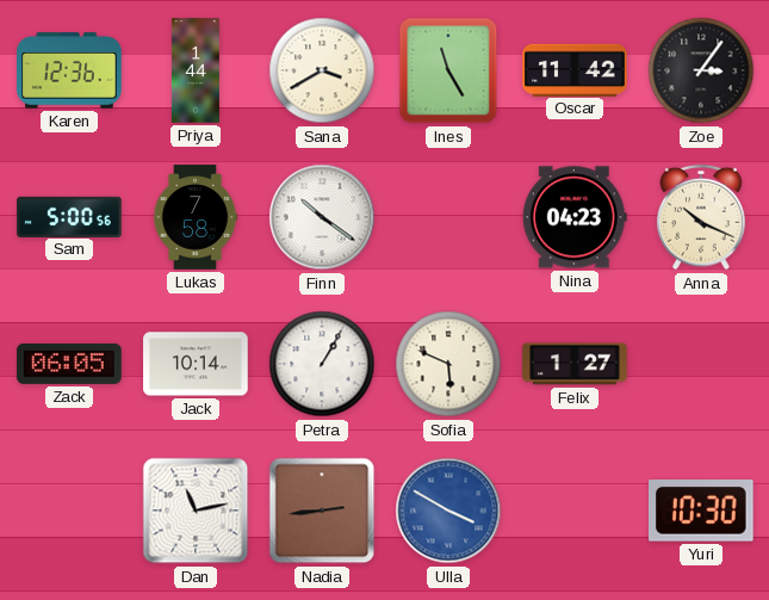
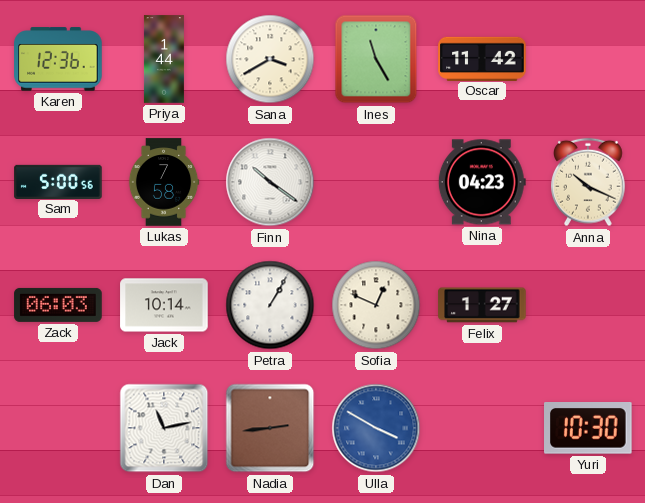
Zoe: 3:06 -> none
Zack: 06:05 -> 06:03
Sofia: 5:49 -> 12:49
